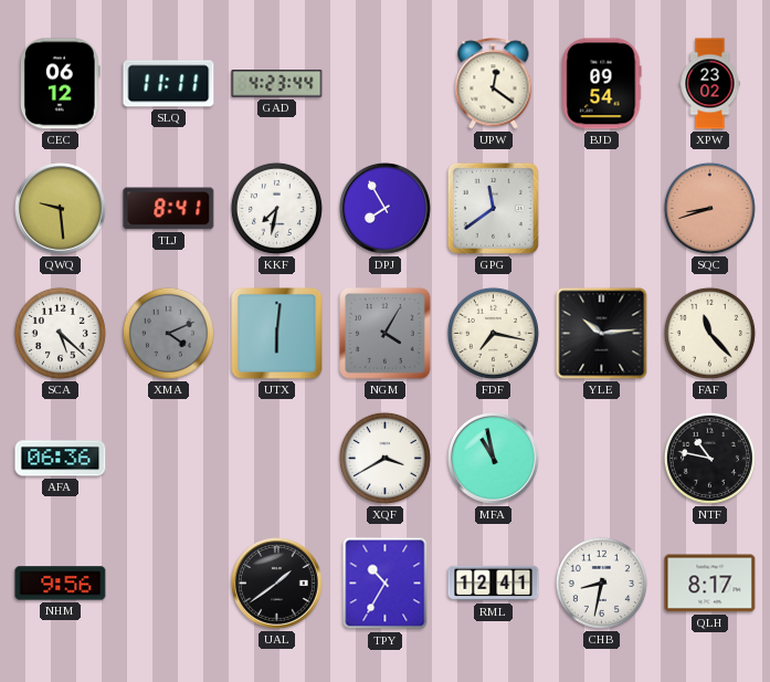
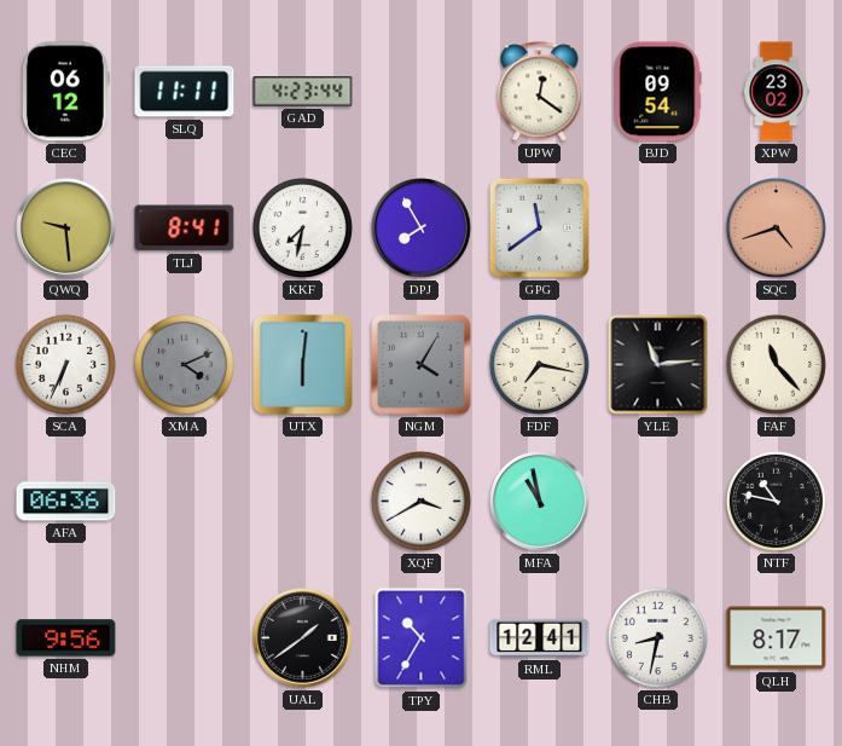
SQC: 8:42 -> 4:42
SCA: 5:22 -> 6:34
YLE: 10:14 -> 11:14
